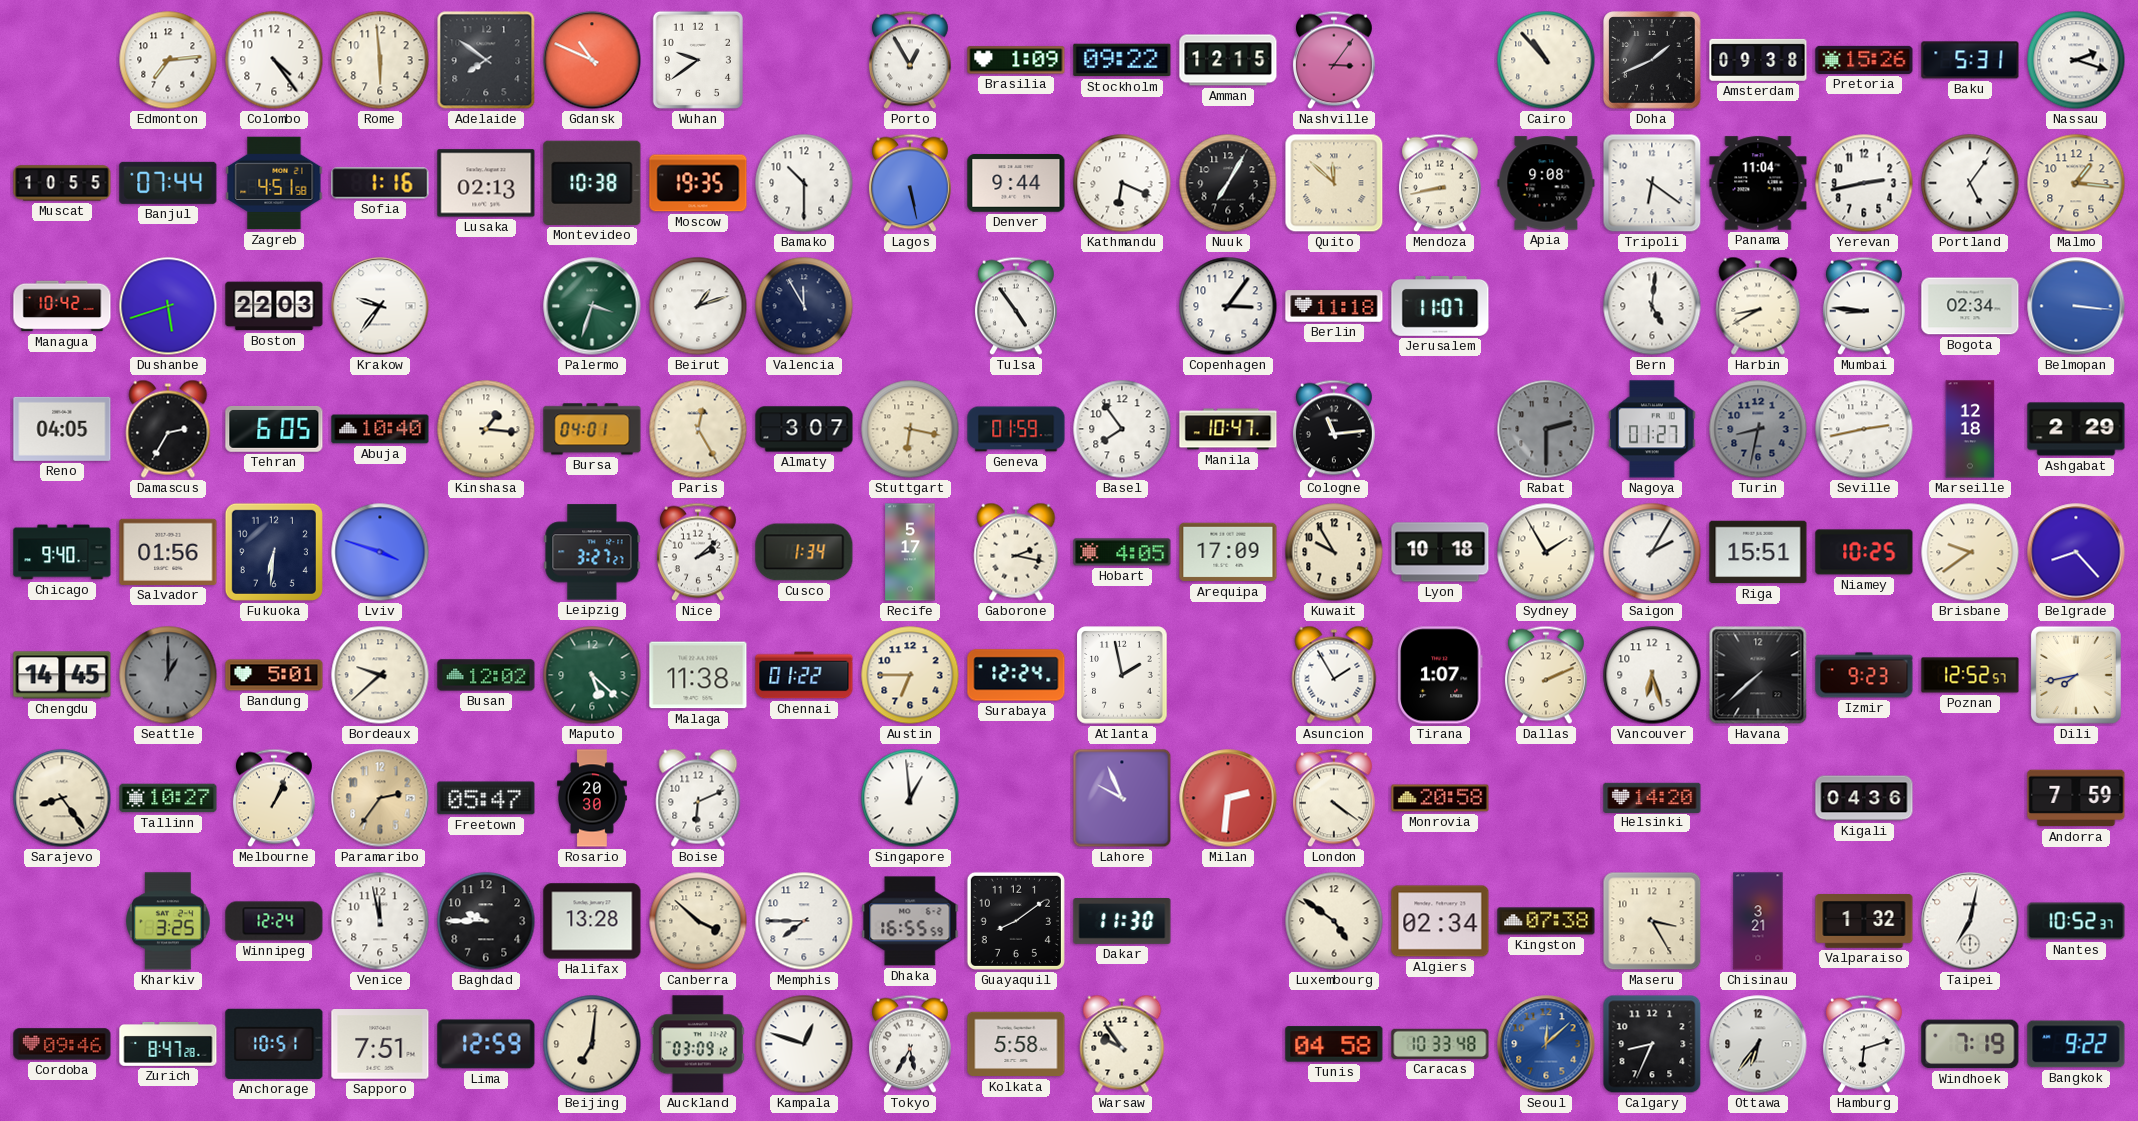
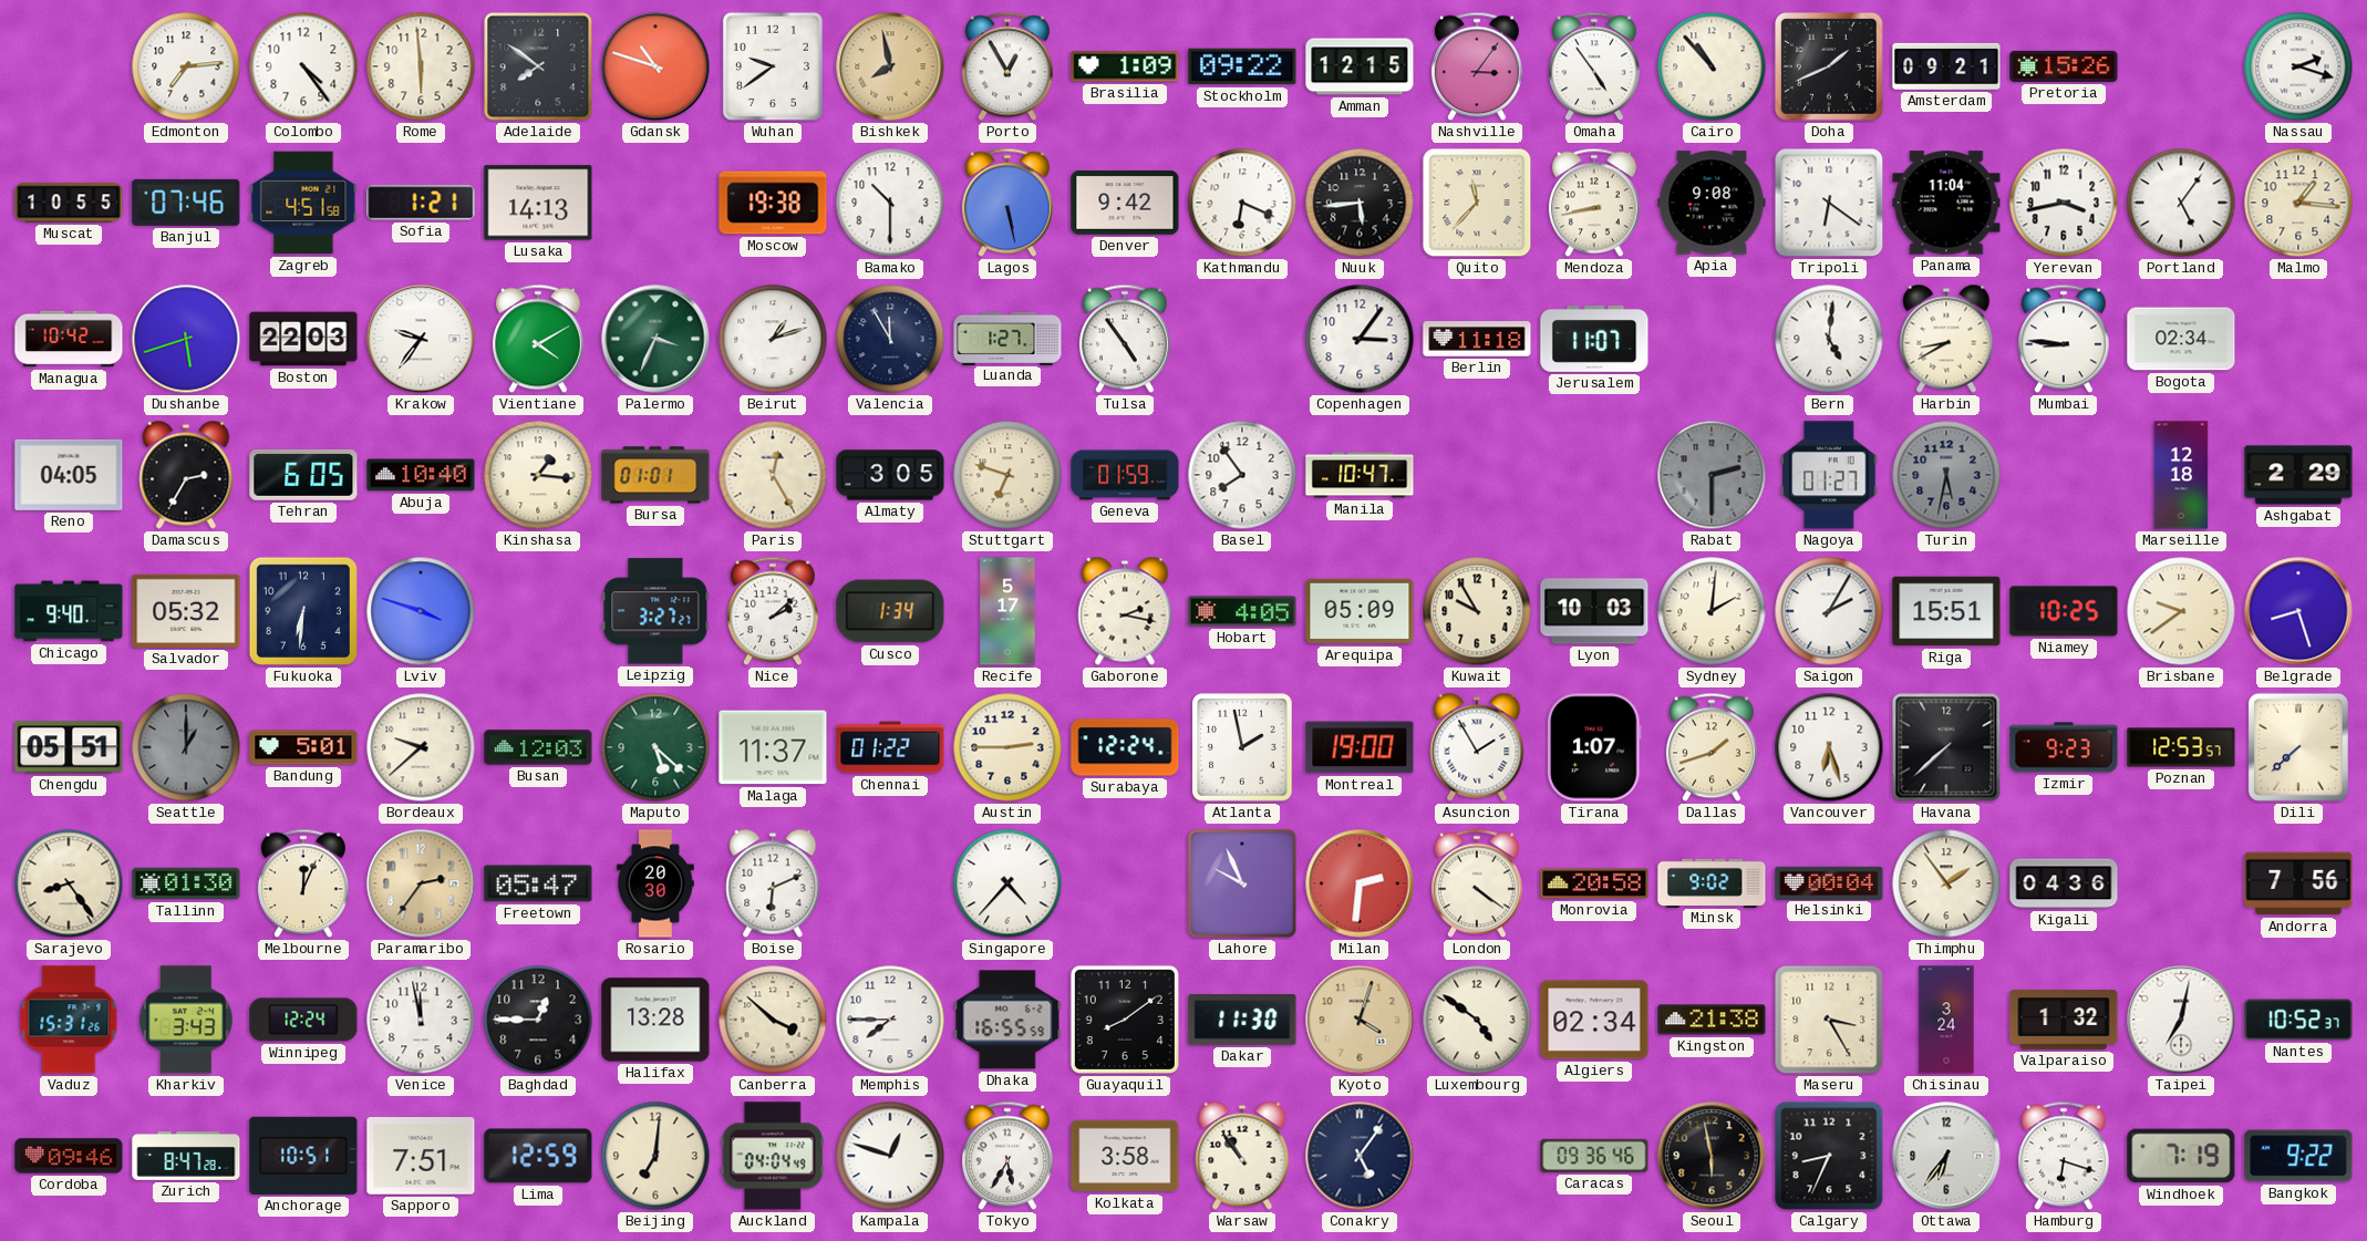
Gdansk: 10:49 -> 10:48
Bishkek: none -> 7:58
Omaha: none -> 4:54
Amsterdam: 09:38 -> 09:21
Baku: 5:31 -> none
Banjul: 07:44 -> 07:46
Sofia: 1:16 -> 1:21
Lusaka: 02:13 -> 14:13
Montevideo: 10:38 -> none
Moscow: 19:35 -> 19:38
Denver: 9:44 -> 9:42
Nuuk: 7:05 -> 5:44
Quito: 11:52 -> 11:37
Yerevan: 2:43 -> 3:43
Vientiane: none -> 4:10
Palermo: 3:33 -> 3:34
Luanda: none -> 1:27
Belmopan: 3:16 -> none
Bursa: 04:01 -> 01:01
Almaty: 3:07 -> 3:05
Stuttgart: 6:17 -> 6:48
Cologne: 11:14 -> none
Turin: 8:32 -> 5:32
Seville: 2:43 -> none
Salvador: 01:56 -> 05:32
Arequipa: 17:09 -> 05:09
Lyon: 10:18 -> 10:03
Sydney: 1:55 -> 2:01
Belgrade: 8:23 -> 8:27
Chengdu: 14:45 -> 05:51
Busan: 12:02 -> 12:03
Malaga: 11:38 -> 11:37
Austin: 6:45 -> 2:45
Montreal: none -> 19:00
Dallas: 2:11 -> 1:42
Poznan: 12:52 -> 12:53
Dili: 7:43 -> 7:38
Tallinn: 10:27 -> 01:30
Melbourne: 1:04 -> 12:04
Singapore: 12:59 -> 4:37
Minsk: none -> 9:02
Helsinki: 14:20 -> 00:04
Thimphu: none -> 1:54
Andorra: 7:59 -> 7:56
Vaduz: none -> 15:31
Kharkiv: 3:25 -> 3:43
Baghdad: 9:45 -> 12:45
Kyoto: none -> 4:03
Kingston: 07:38 -> 21:38
Chisinau: 3:21 -> 3:24
Auckland: 03:09 -> 04:04
Kolkata: 5:58 -> 3:58
Warsaw: 9:54 -> 10:54
Conakry: none -> 5:06
Tunis: 04:58 -> none
Caracas: 10:33 -> 09:36
Seoul: 12:08 -> 5:58
Seoul dial: blue -> black
Hamburg: 6:12 -> 6:18
